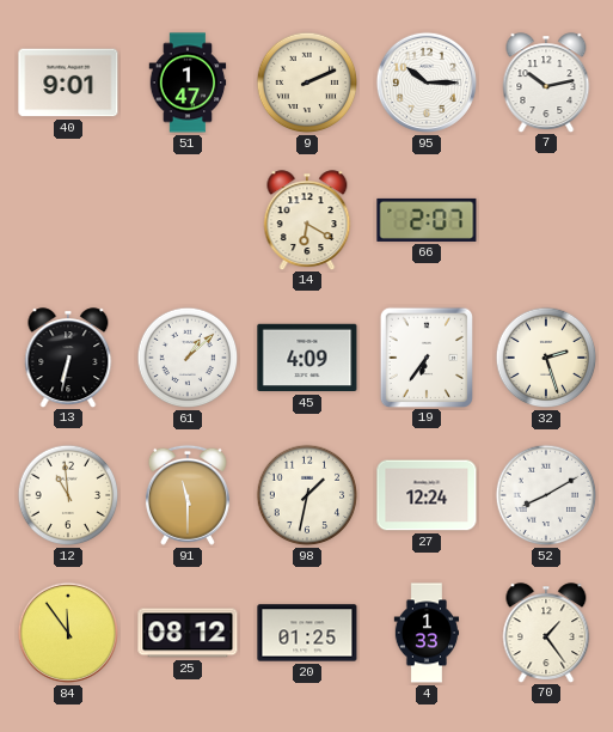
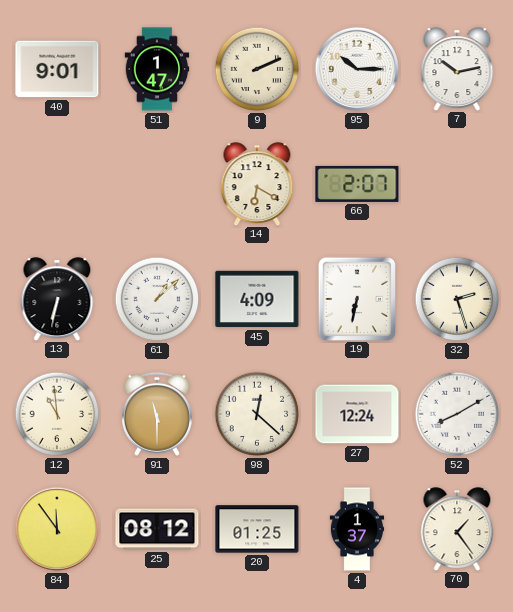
19: 6:36 -> 6:32
98: 1:32 -> 12:22
4: 1:33 -> 1:37
